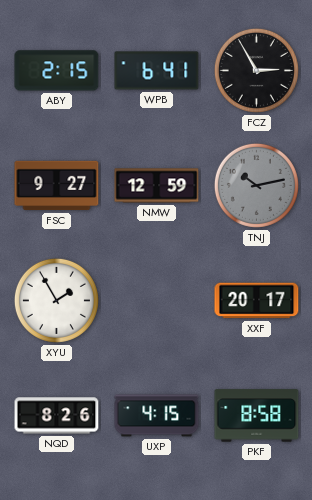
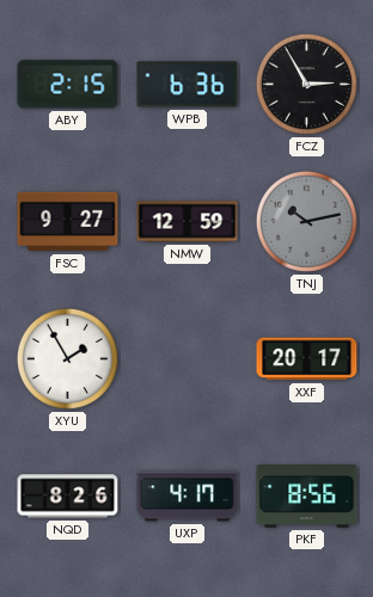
WPB: 6:41 -> 6:36
UXP: 4:15 -> 4:17
PKF: 8:58 -> 8:56
